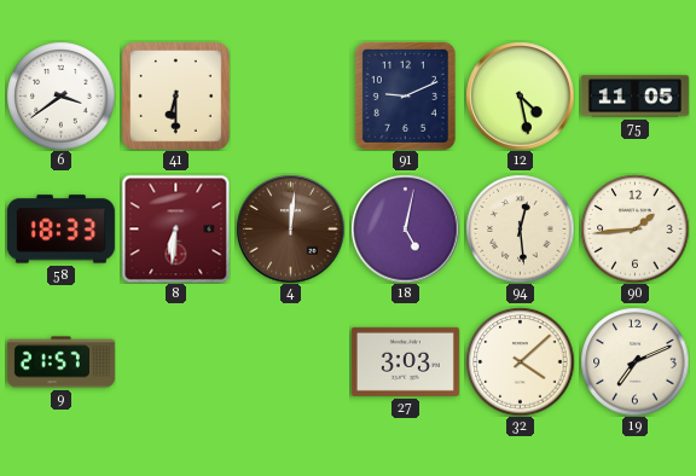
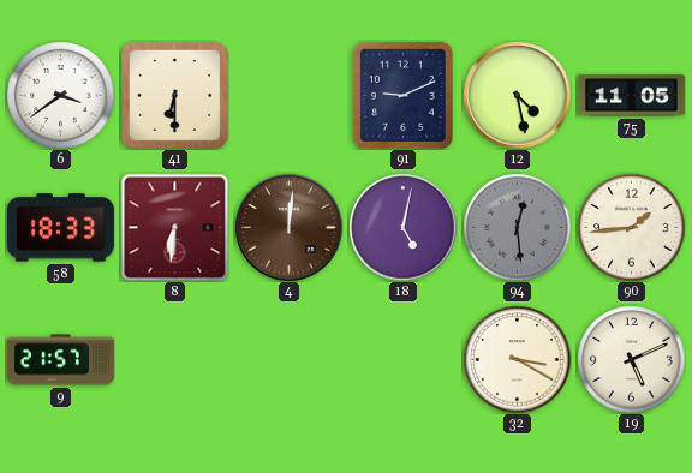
94 dial: cream -> grey
27: 3:03 -> none
32: 4:08 -> 3:20
19: 7:11 -> 5:11
